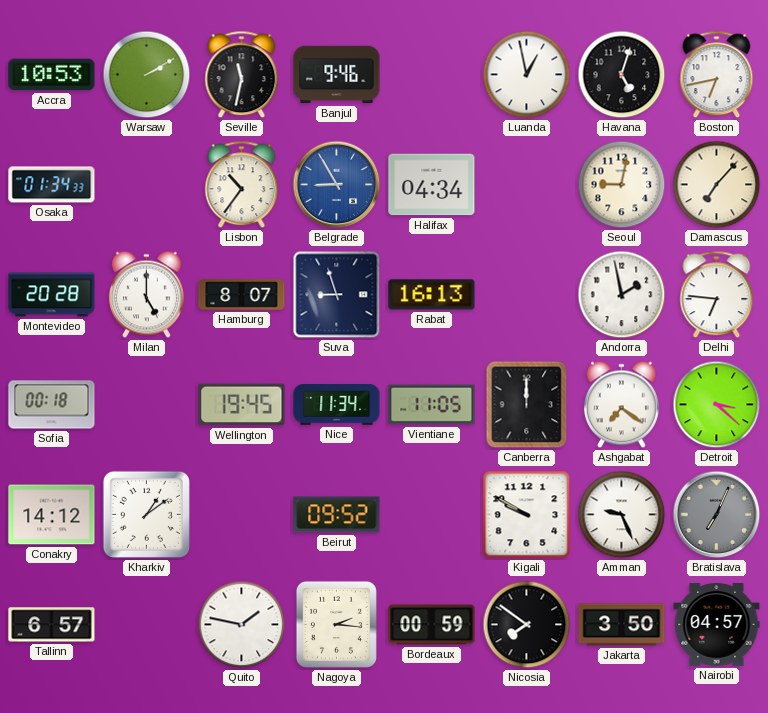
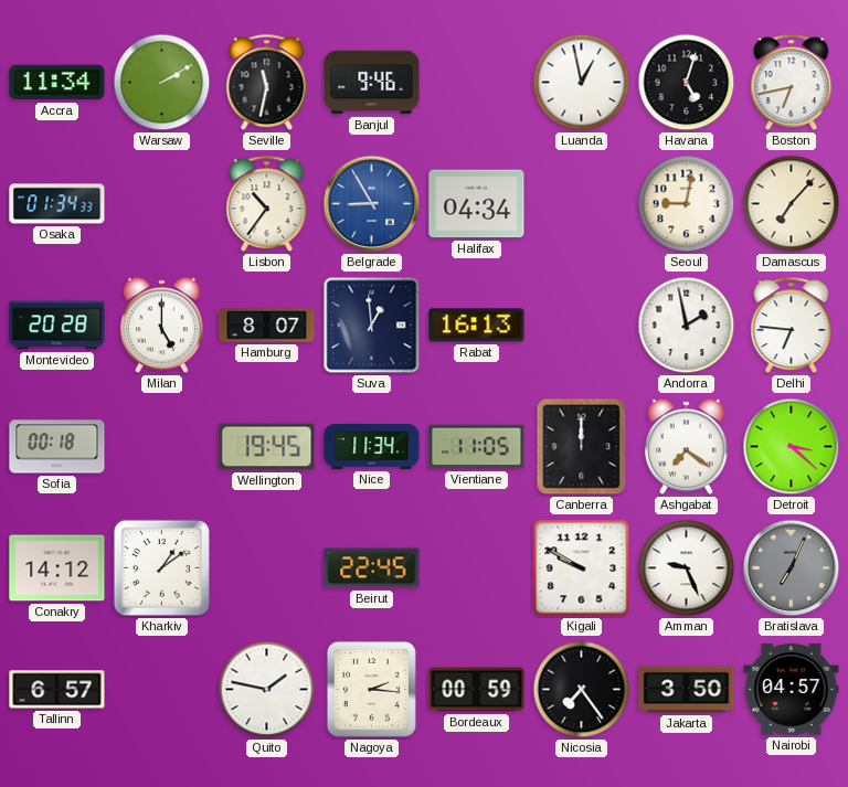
Accra: 10:53 -> 11:34
Suva: 8:57 -> 12:59
Beirut: 09:52 -> 22:45
Nicosia: 7:51 -> 7:24
